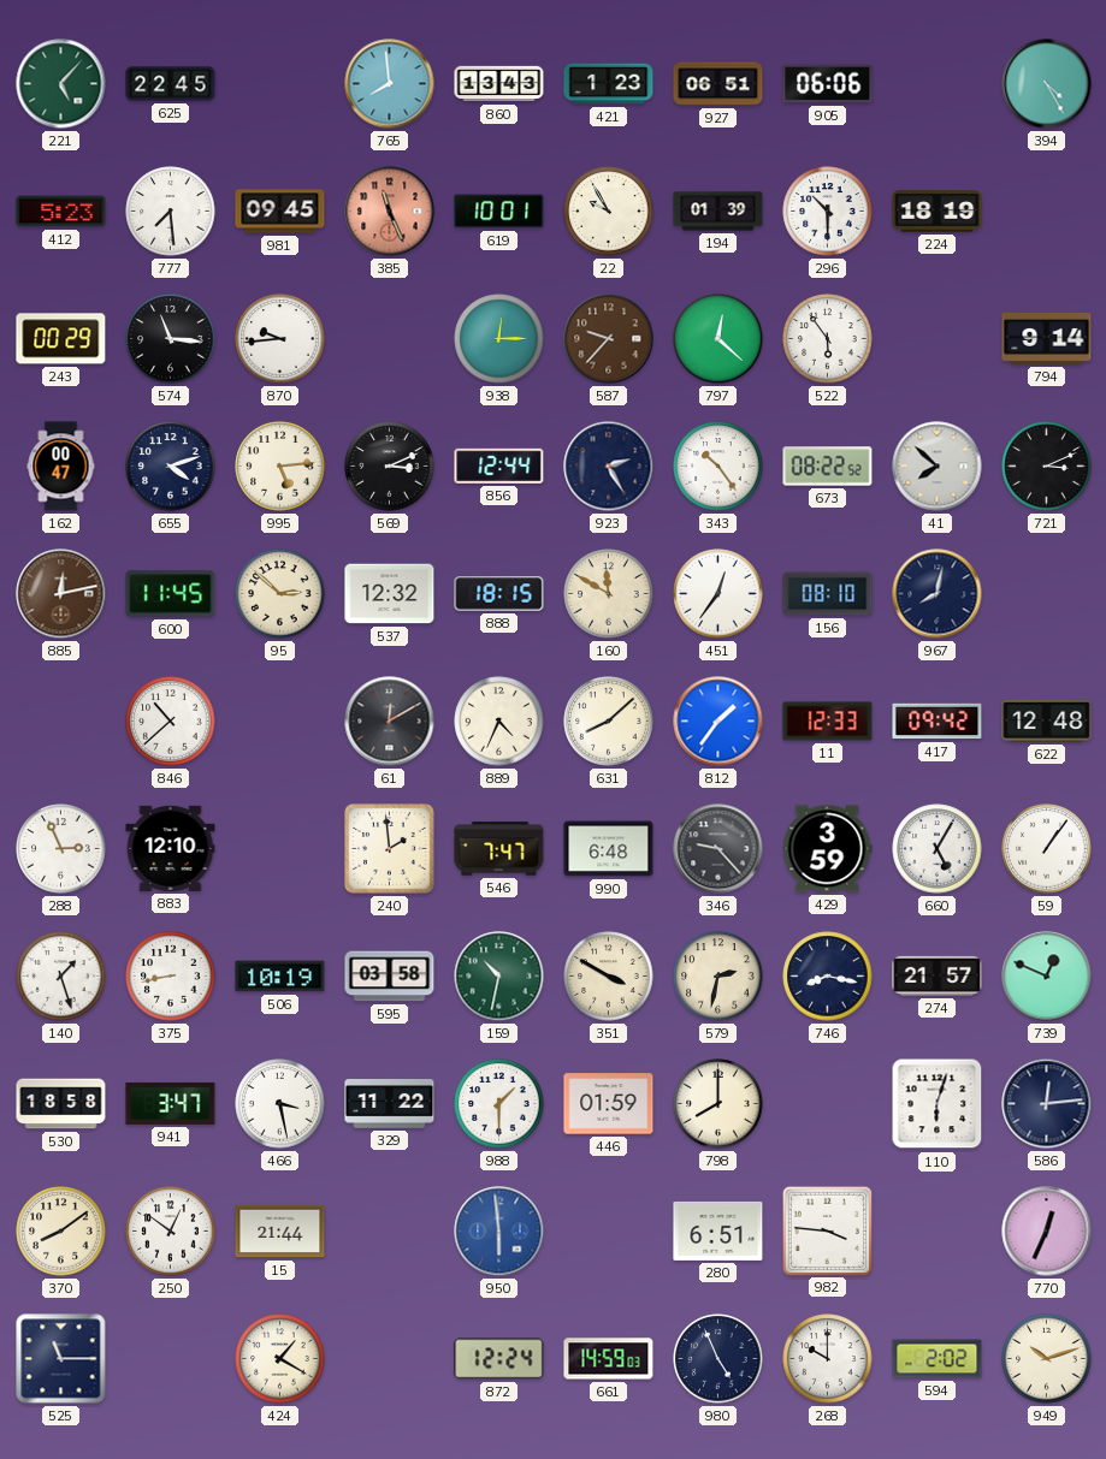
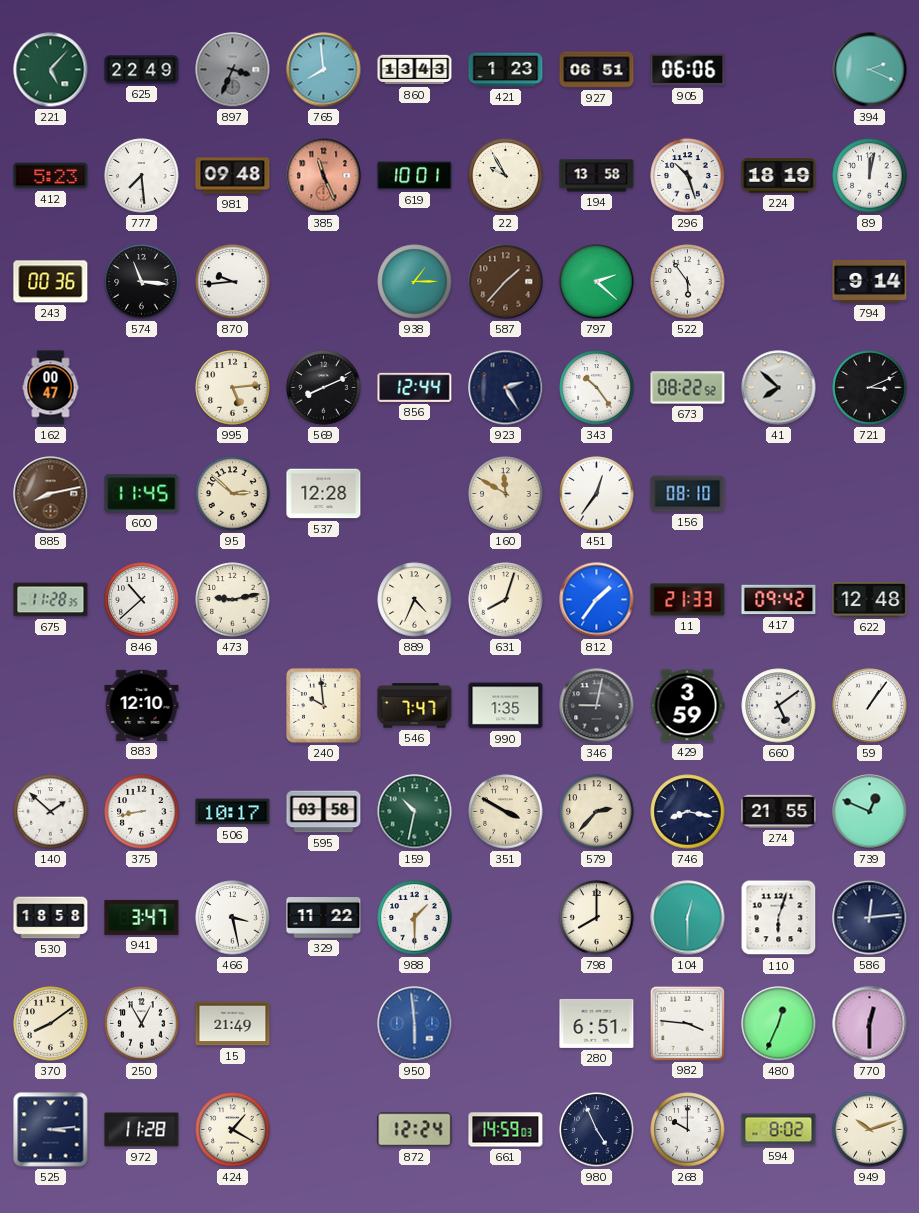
625: 22:45 -> 22:49
897: none -> 3:34
394: 4:25 -> 2:19
981: 09:45 -> 09:48
194: 01:39 -> 13:58
296: 10:30 -> 10:27
89: none -> 12:02
243: 00:29 -> 00:36
938: 12:15 -> 1:15
587: 9:37 -> 1:37
797: 12:22 -> 2:22
655: 4:12 -> none
569: 3:11 -> 8:11
885: 12:13 -> 8:13
537: 12:32 -> 12:28
888: 18:15 -> none
967: 8:02 -> none
675: none -> 11:28
473: none -> 9:13
61: 12:10 -> none
631: 8:08 -> 8:03
11: 12:33 -> 21:33
288: 2:56 -> none
240: 1:59 -> 9:59
990: 6:48 -> 1:35
346: 9:23 -> 9:02
660: 5:05 -> 5:09
140: 1:27 -> 1:52
506: 10:19 -> 10:17
579: 2:32 -> 2:37
274: 21:57 -> 21:55
446: 01:59 -> none
104: none -> 12:30
250: 12:51 -> 12:55
15: 21:44 -> 21:49
480: none -> 12:34
770: 12:34 -> 12:30
525: 11:15 -> 3:14
972: none -> 11:28
594: 2:02 -> 8:02
